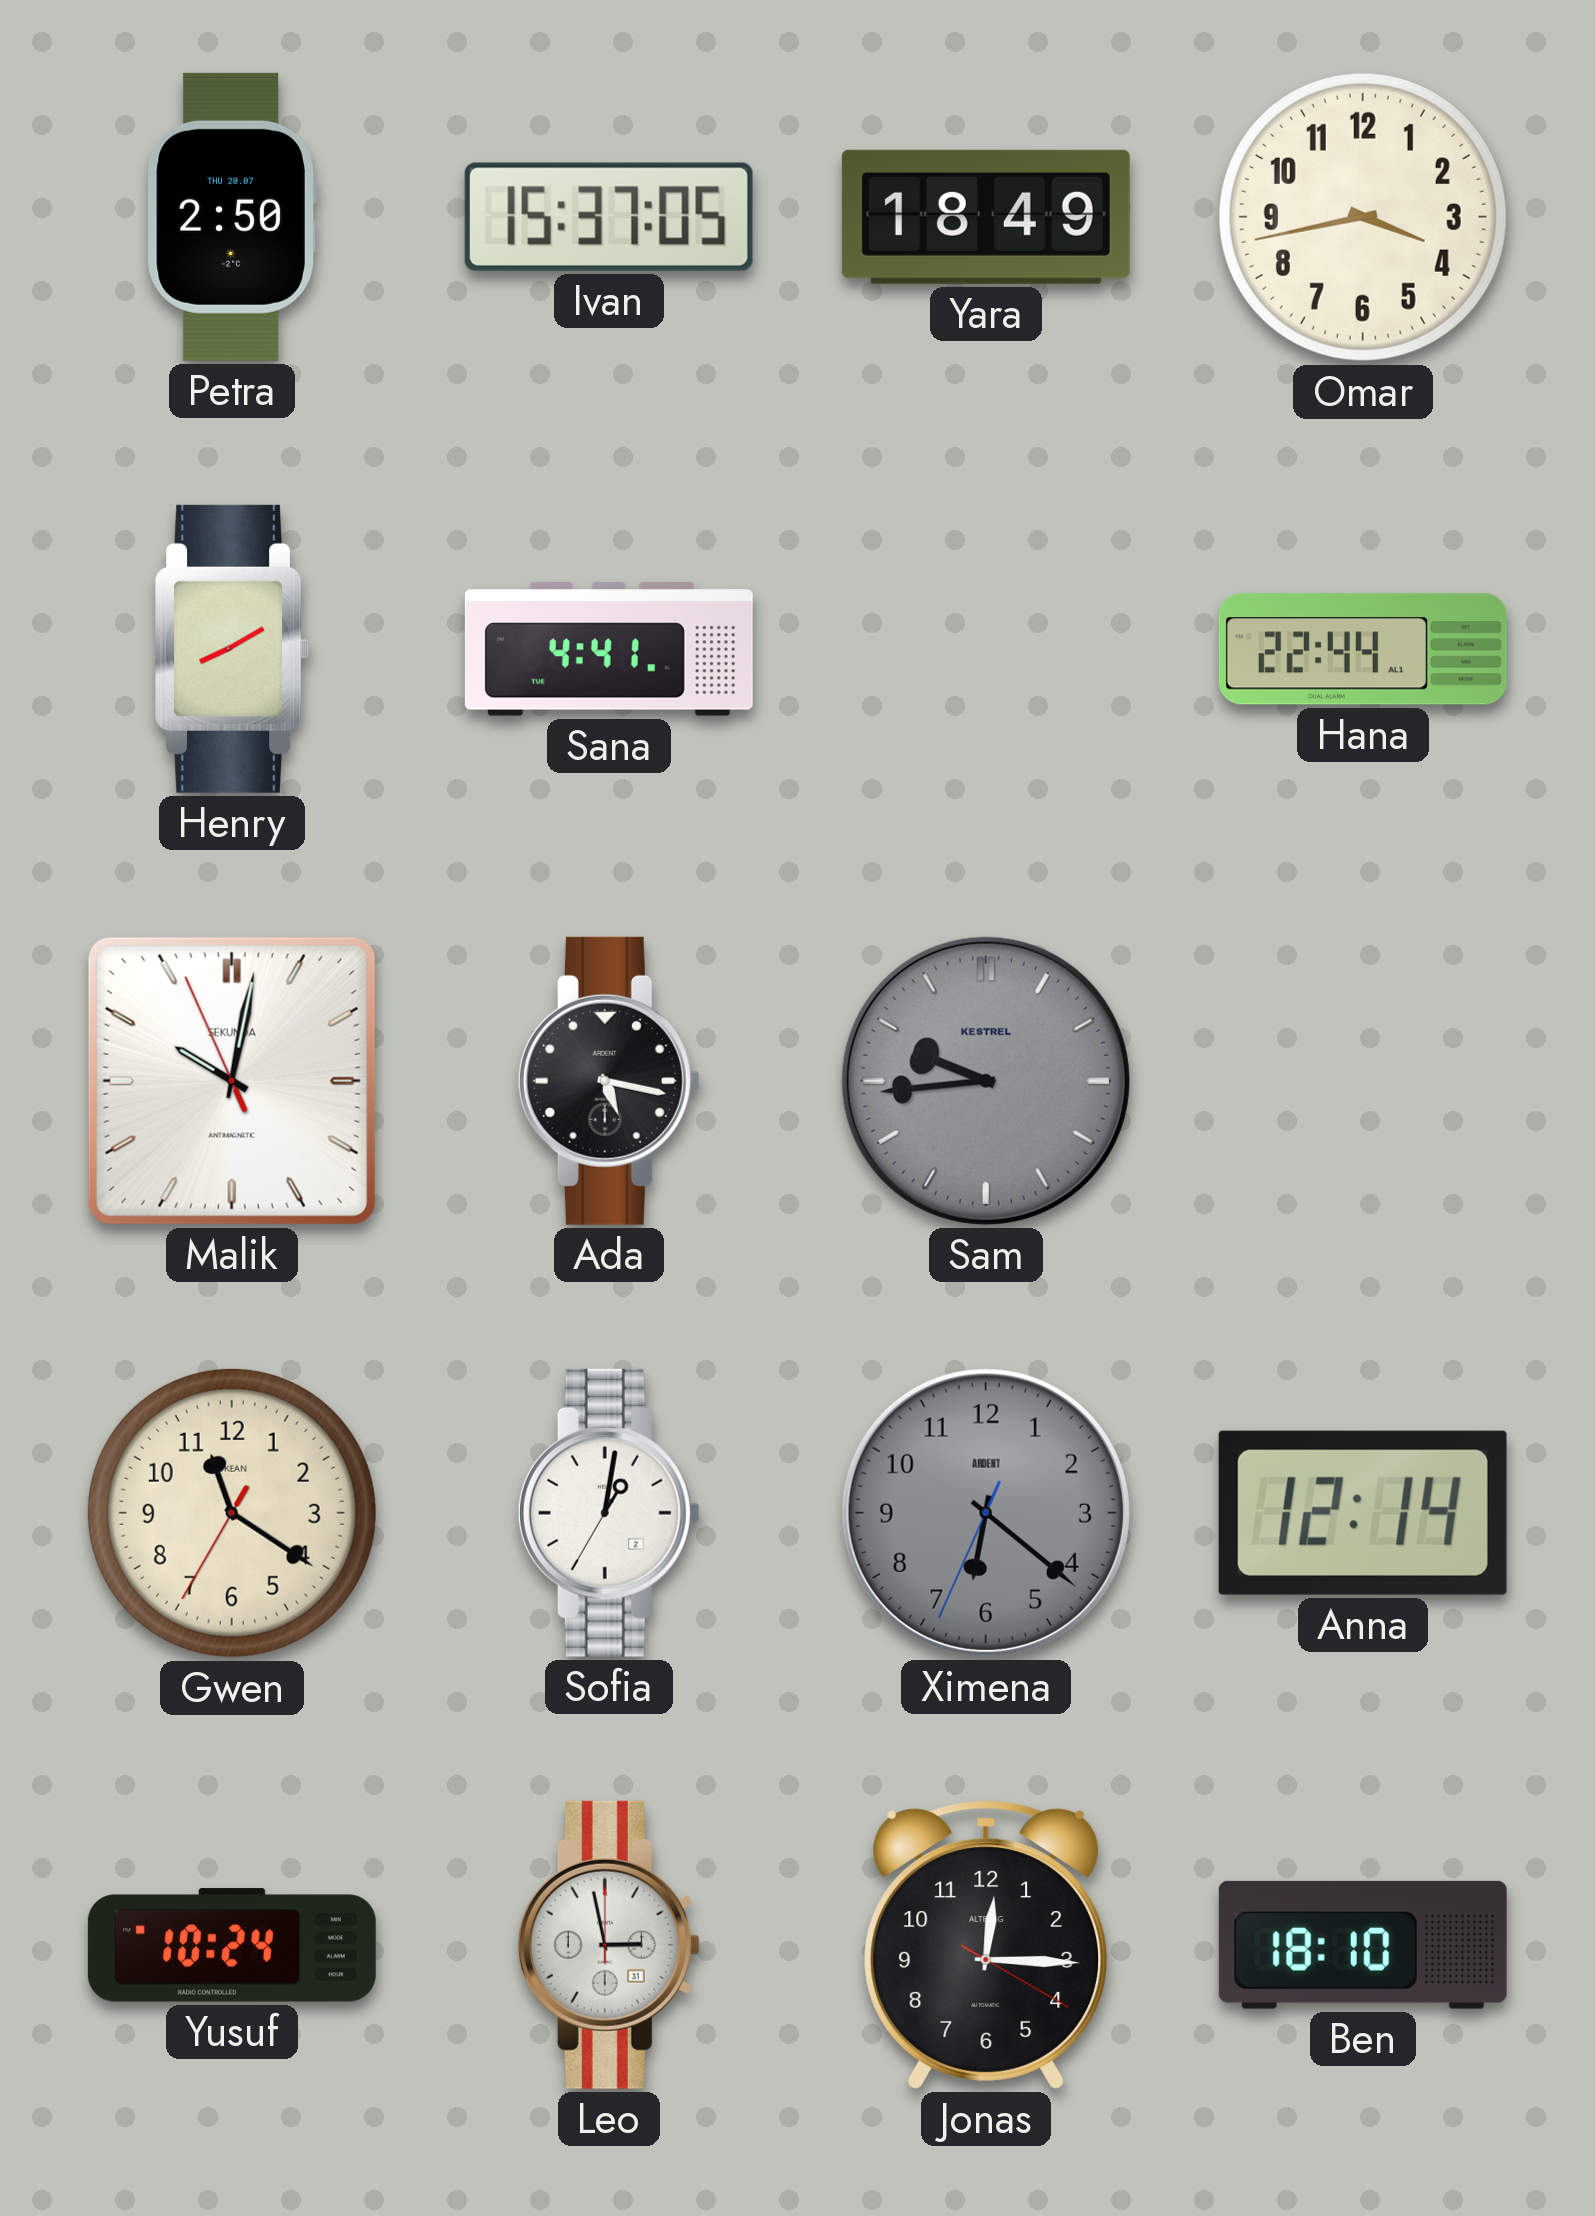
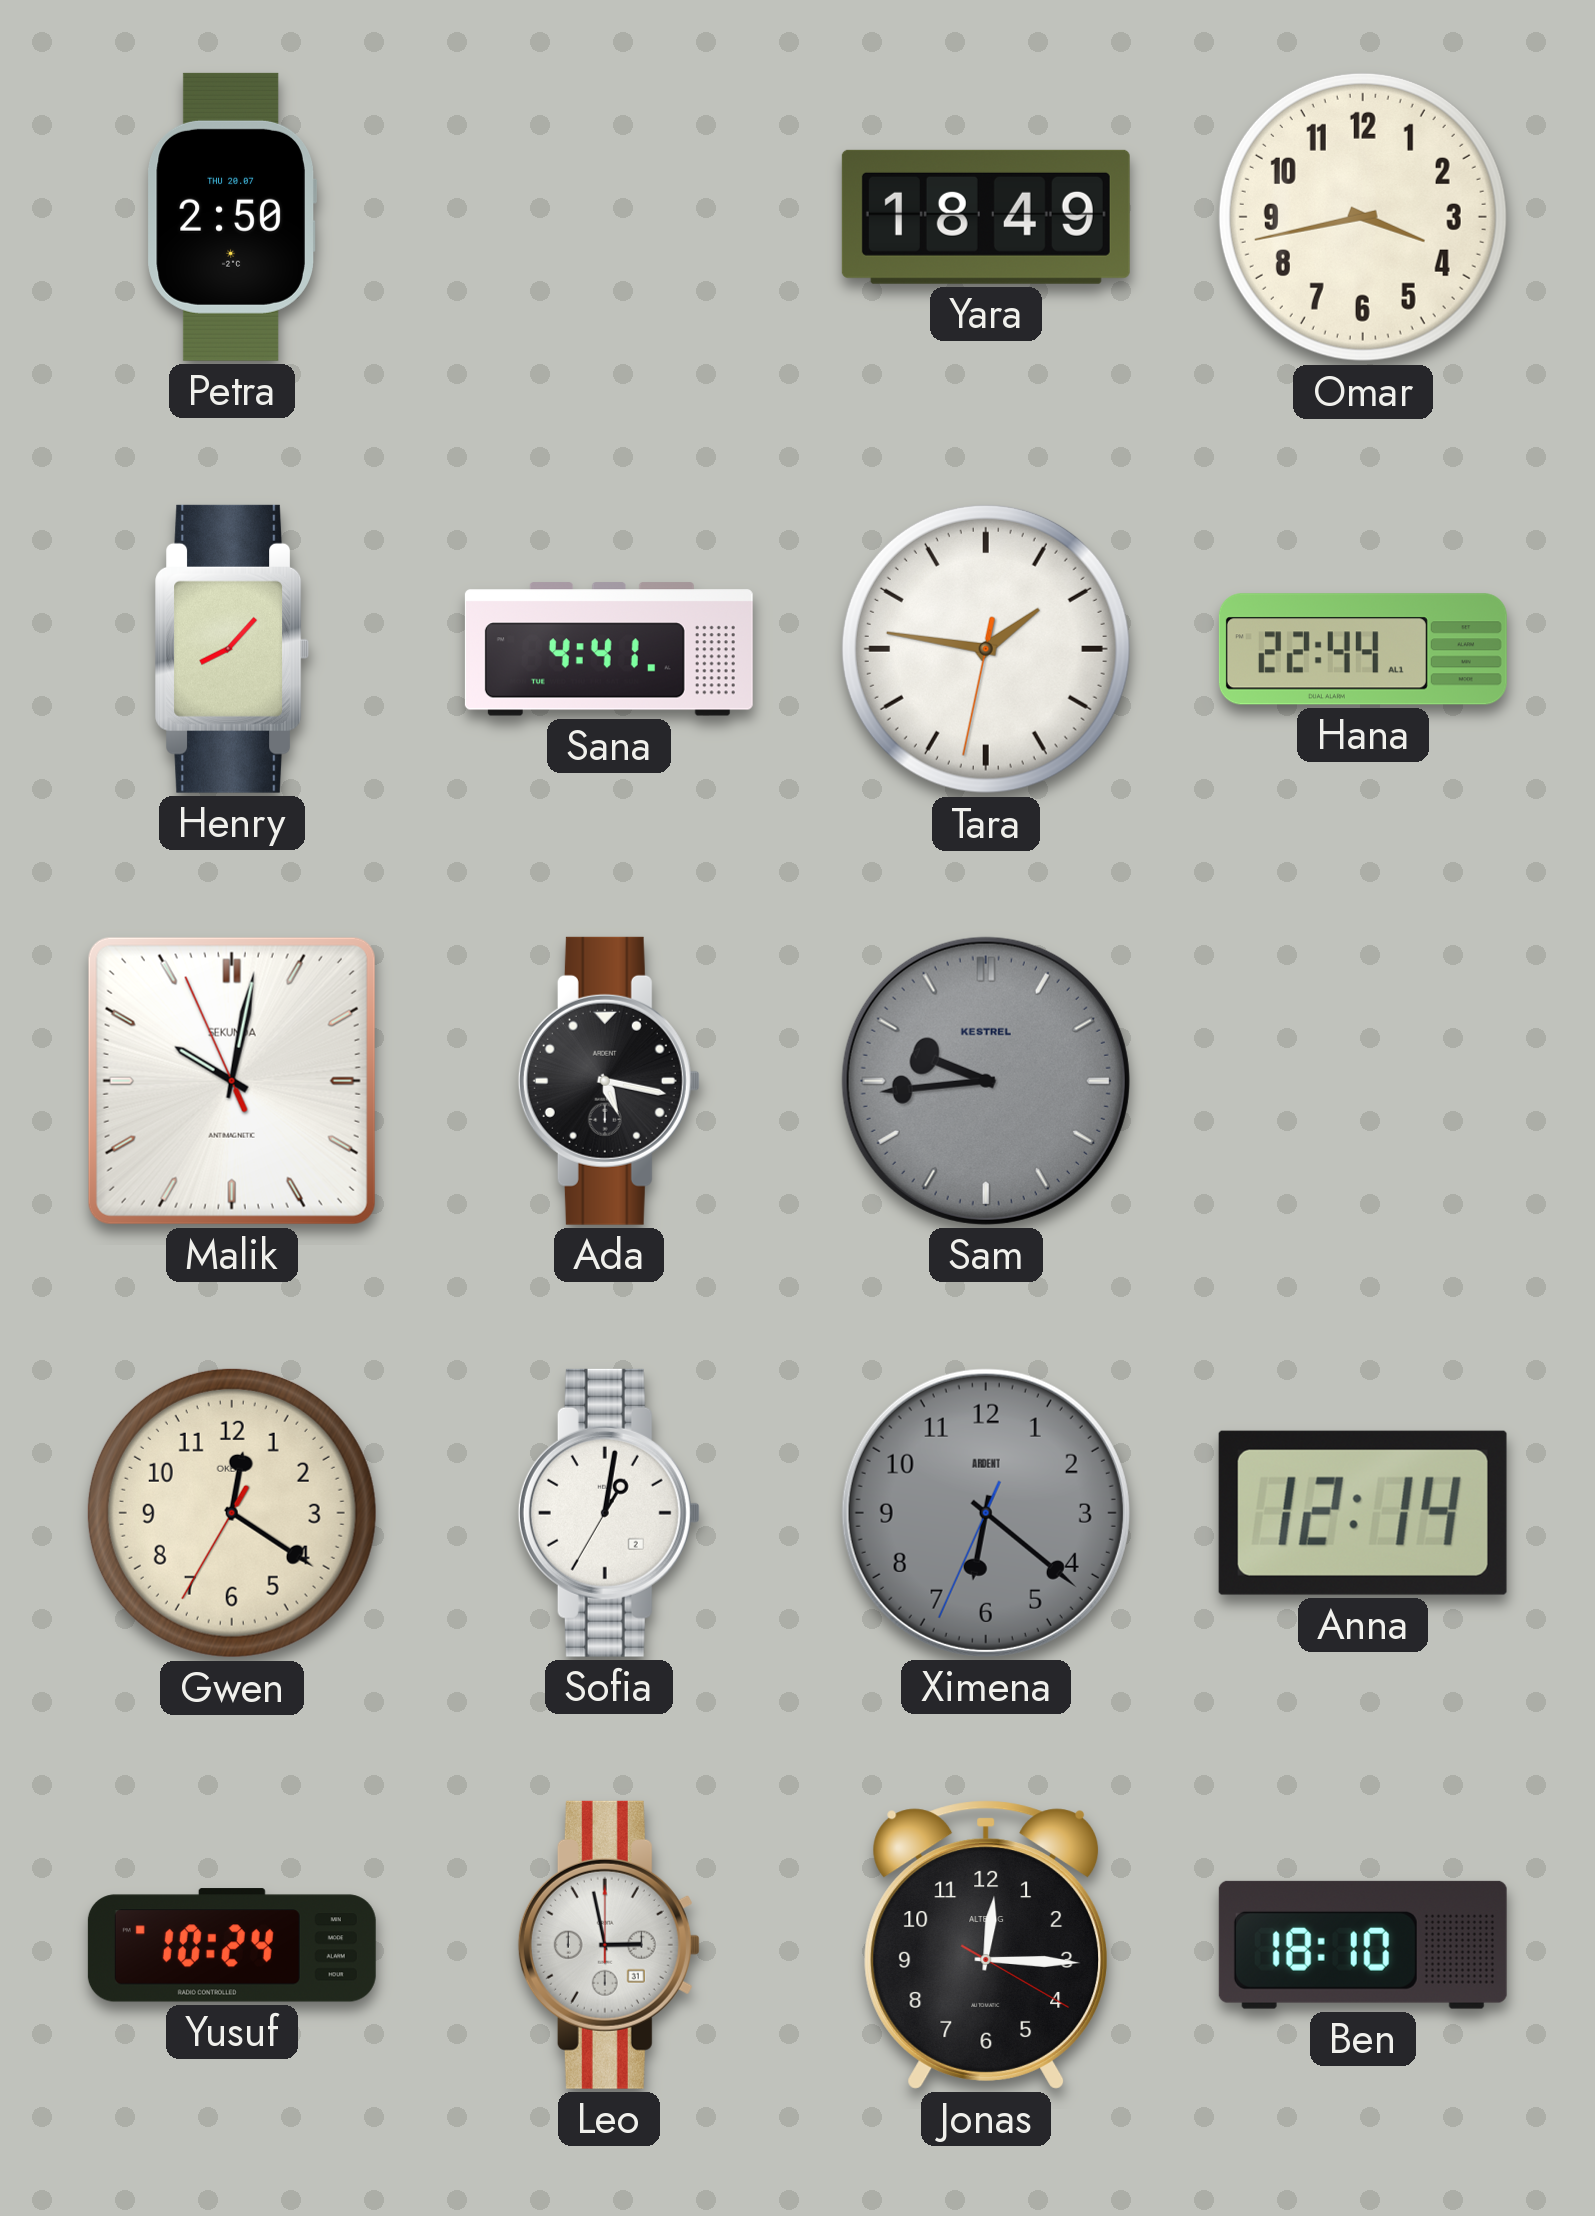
Ivan: 15:37 -> none
Henry: 8:10 -> 8:07
Tara: none -> 1:46
Gwen: 11:20 -> 12:20
